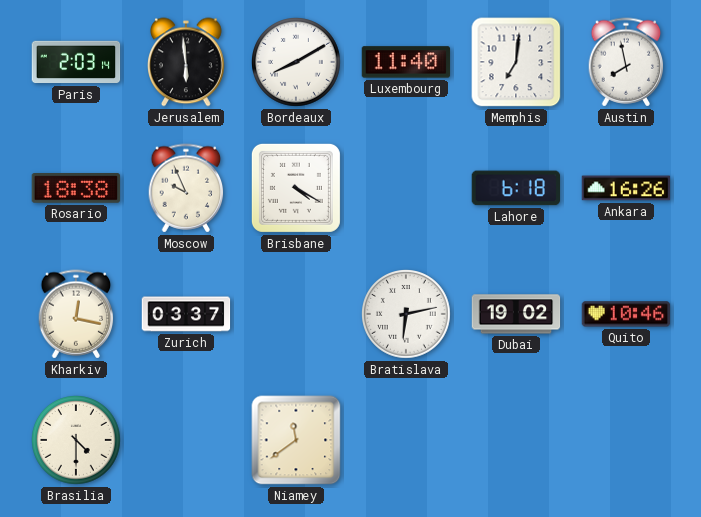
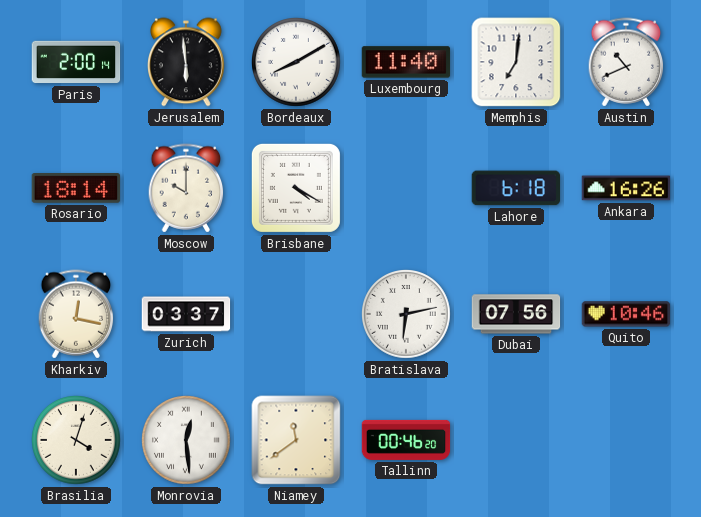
Paris: 2:03 -> 2:00
Austin: 7:58 -> 10:41
Rosario: 18:38 -> 18:14
Moscow: 9:56 -> 10:00
Dubai: 19:02 -> 07:56
Brasilia: 4:30 -> 4:03
Monrovia: none -> 12:29
Tallinn: none -> 00:46
